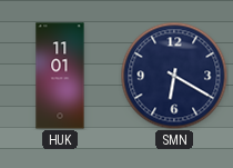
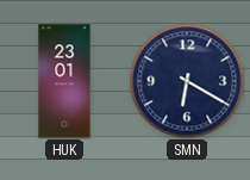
HUK: 11:01 -> 23:01
